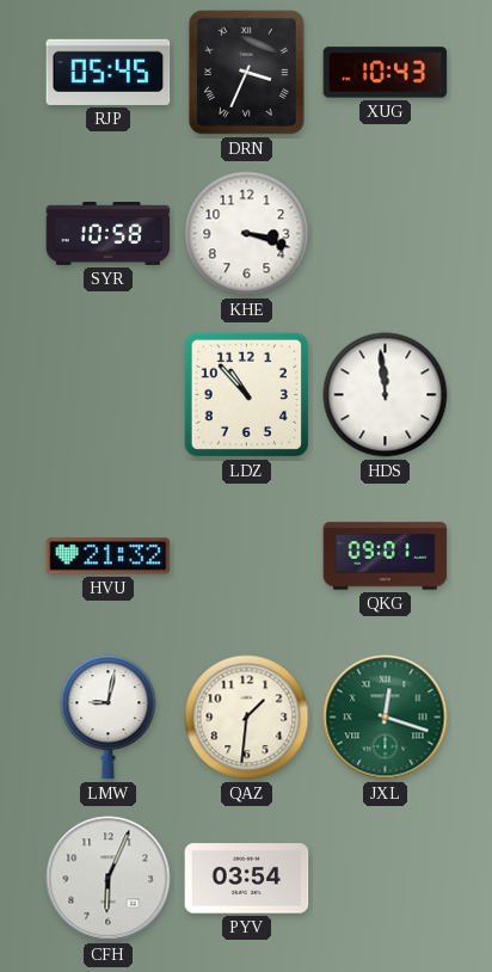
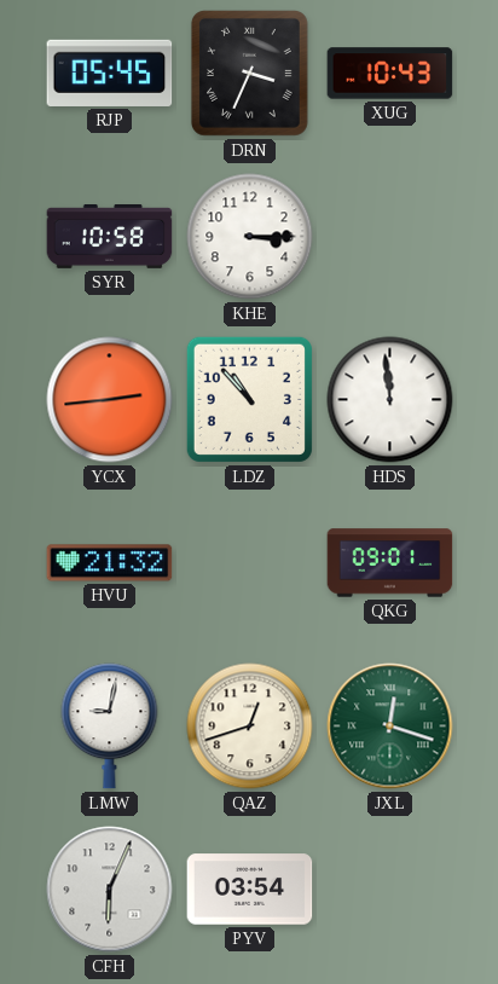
KHE: 3:18 -> 3:15
YCX: none -> 2:44
QAZ: 1:31 -> 12:42
